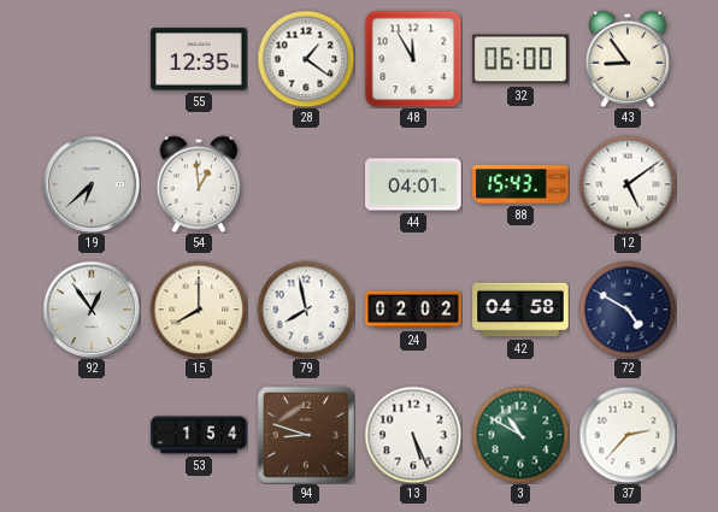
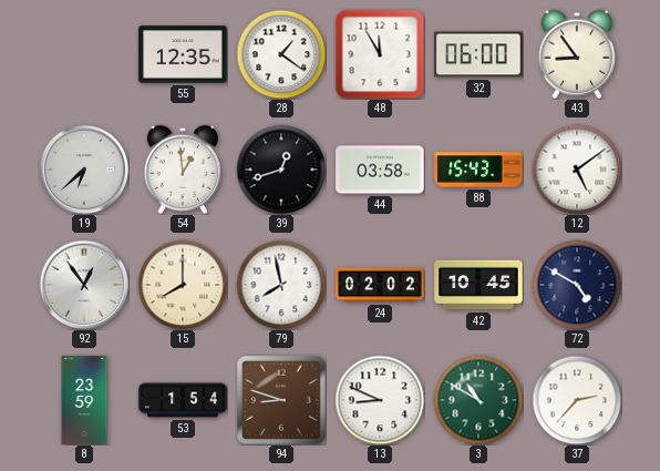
39: none -> 12:42
44: 04:01 -> 03:58
42: 04:58 -> 10:45
8: none -> 23:59
13: 5:26 -> 8:49
